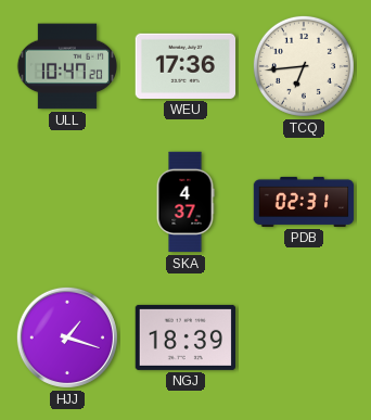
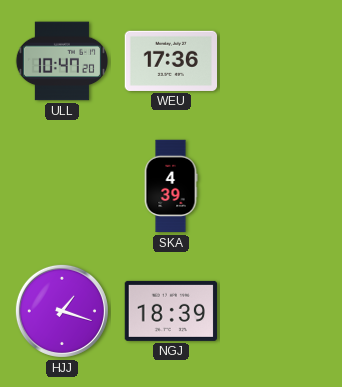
TCQ: 6:44 -> none
SKA: 4:37 -> 4:39
PDB: 02:31 -> none
